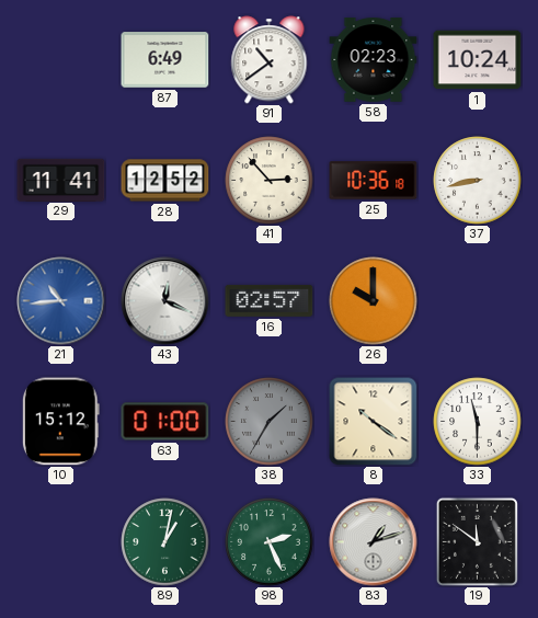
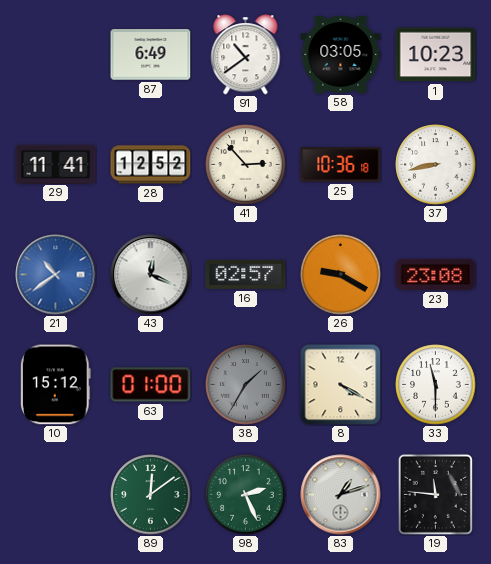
58: 02:23 -> 03:05
1: 10:24 -> 10:23
21: 10:44 -> 10:39
26: 10:00 -> 9:20
23: none -> 23:08
8: 10:21 -> 4:20
89: 1:02 -> 12:09
19: 11:51 -> 11:46
